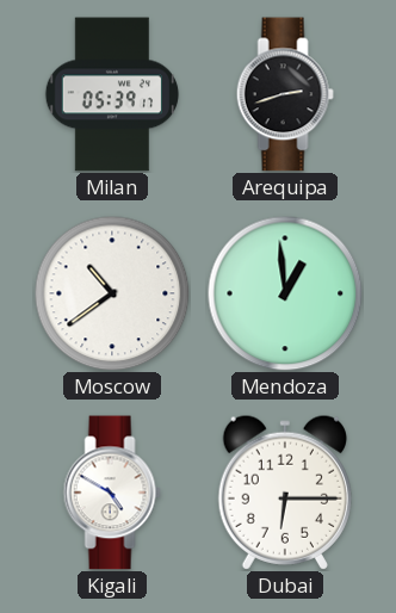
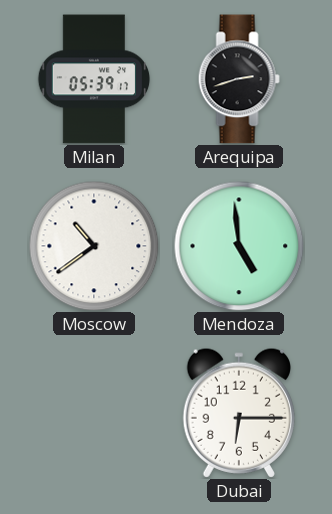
Mendoza: 12:59 -> 4:59
Kigali: 4:50 -> none
